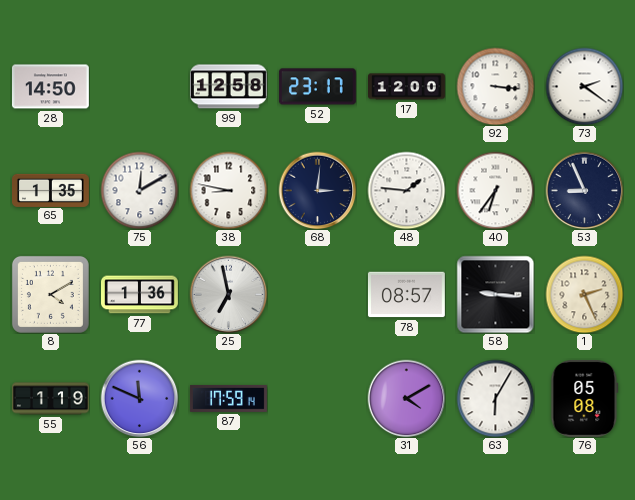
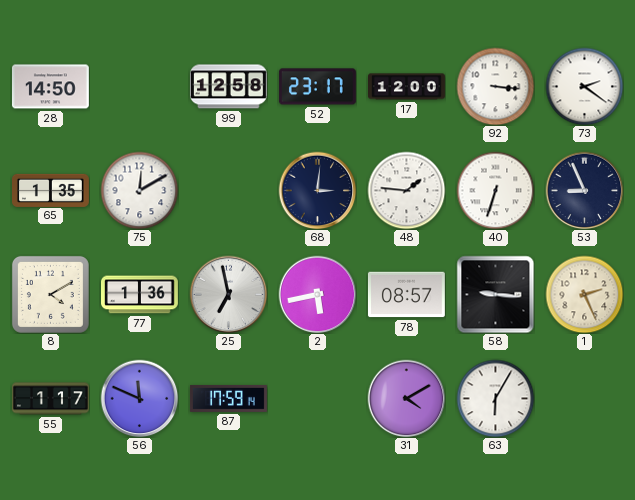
38: 8:47 -> none
40: 6:36 -> 6:33
2: none -> 5:43
55: 1:19 -> 1:17
76: 05:08 -> none
